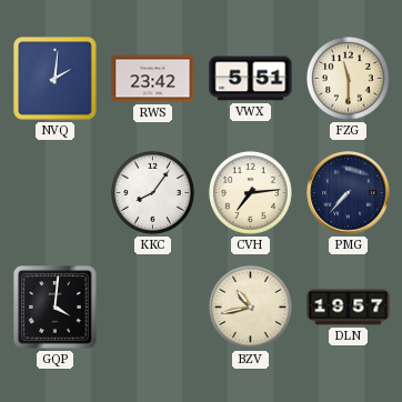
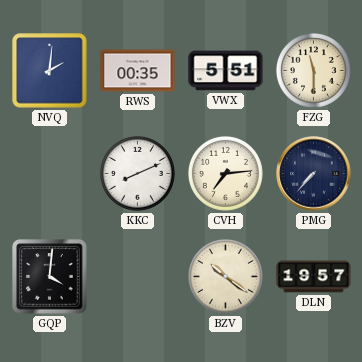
RWS: 23:42 -> 00:35
KKC: 8:06 -> 8:11
BZV: 10:43 -> 10:21
